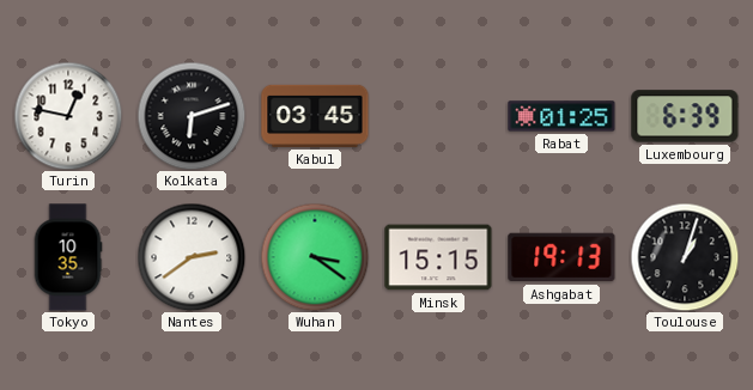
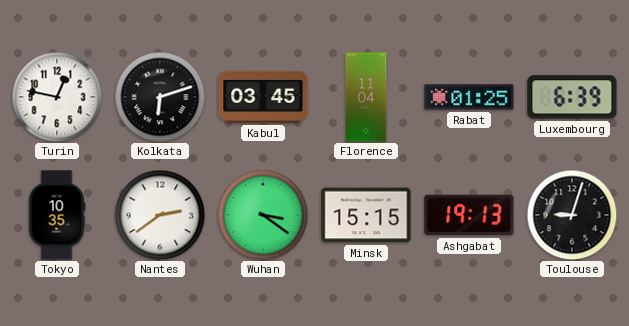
Florence: none -> 11:04
Toulouse: 1:03 -> 9:03
